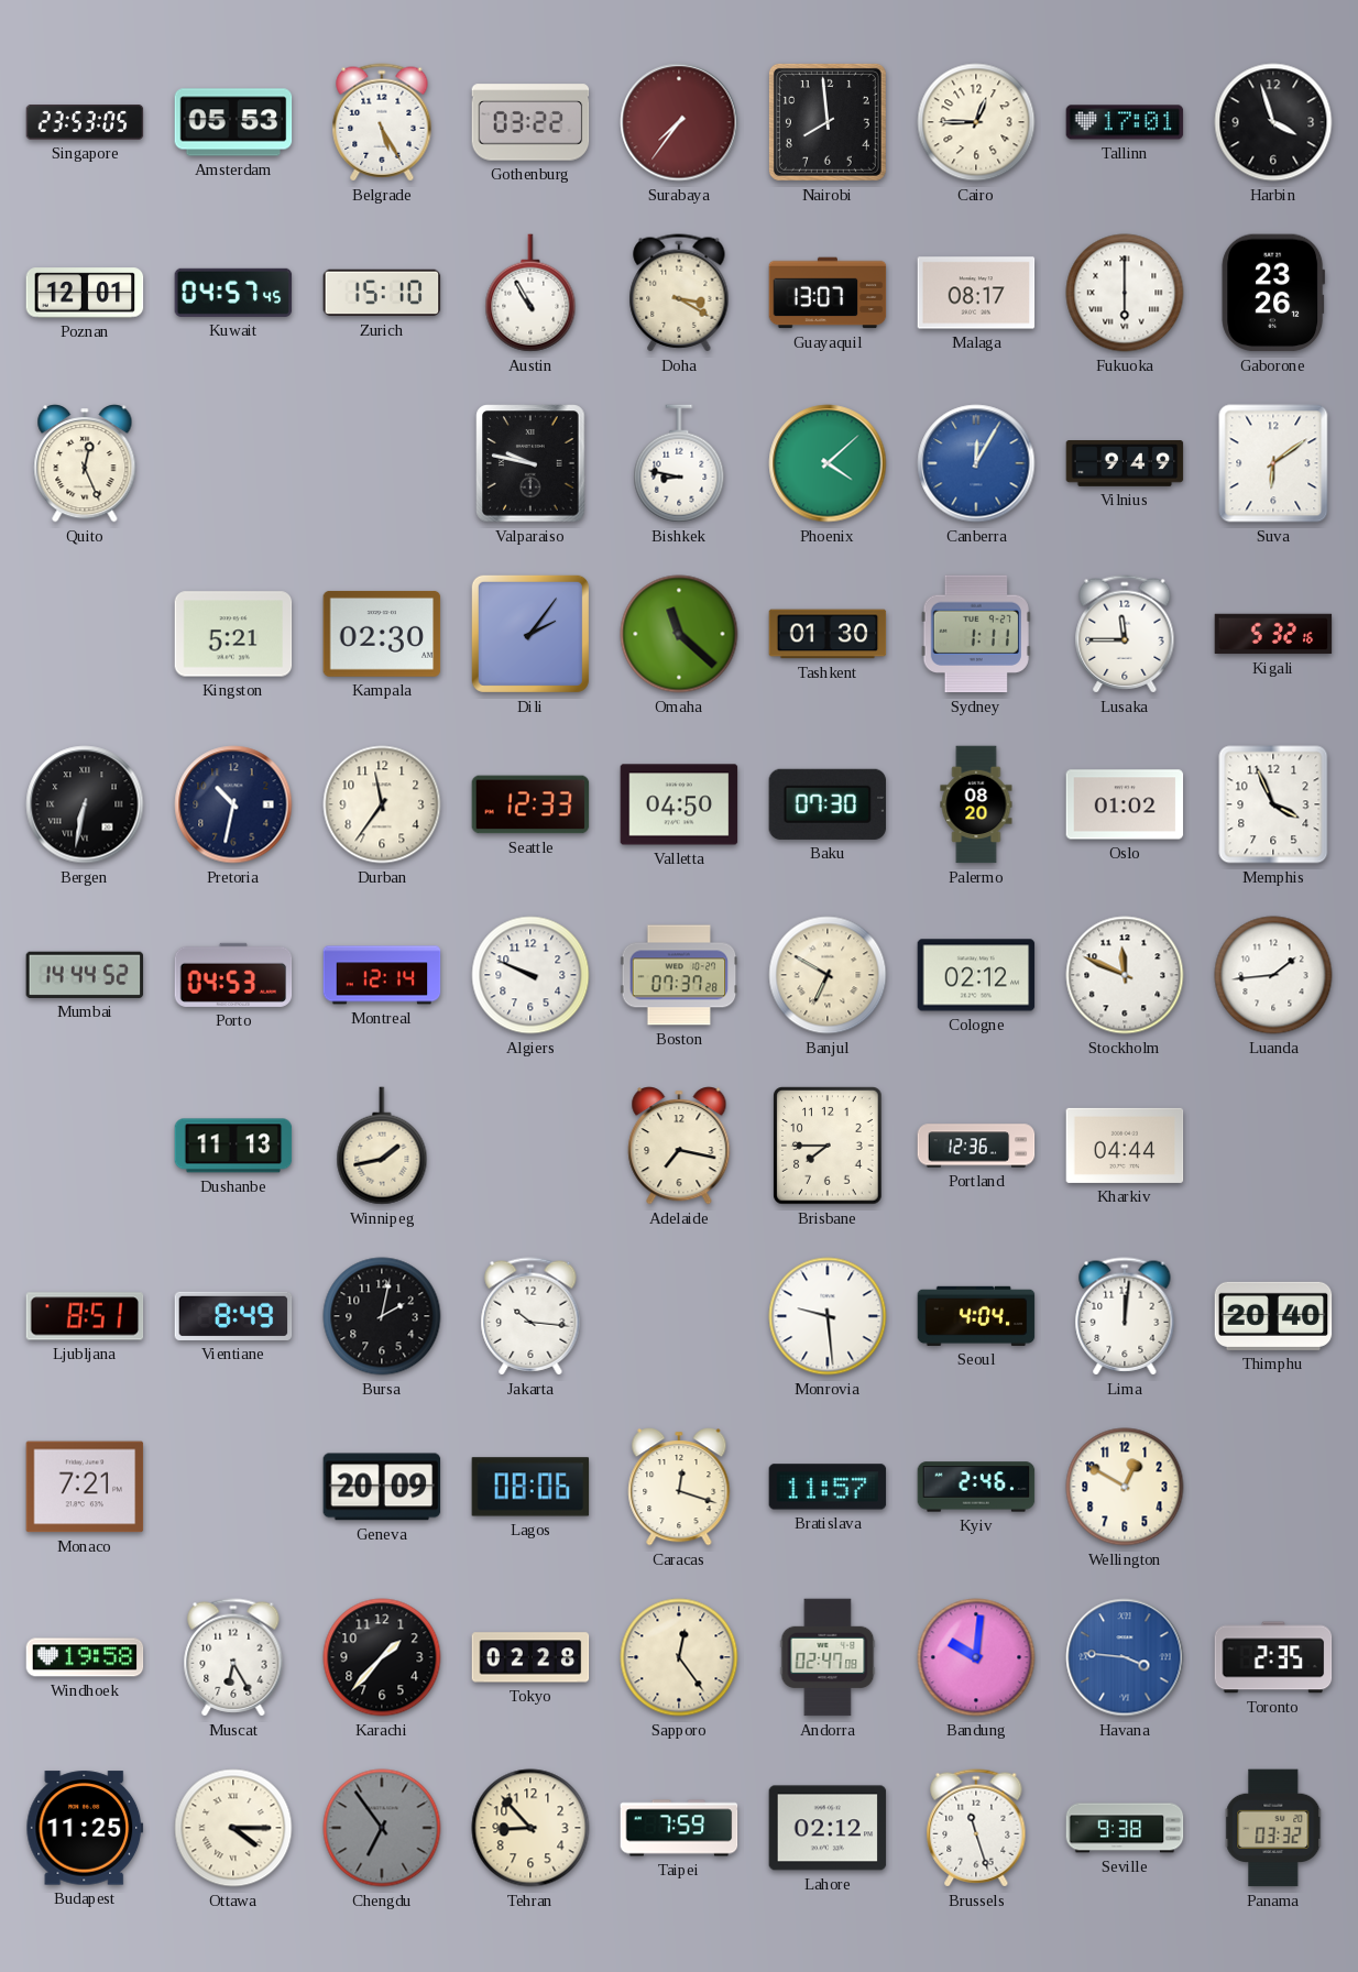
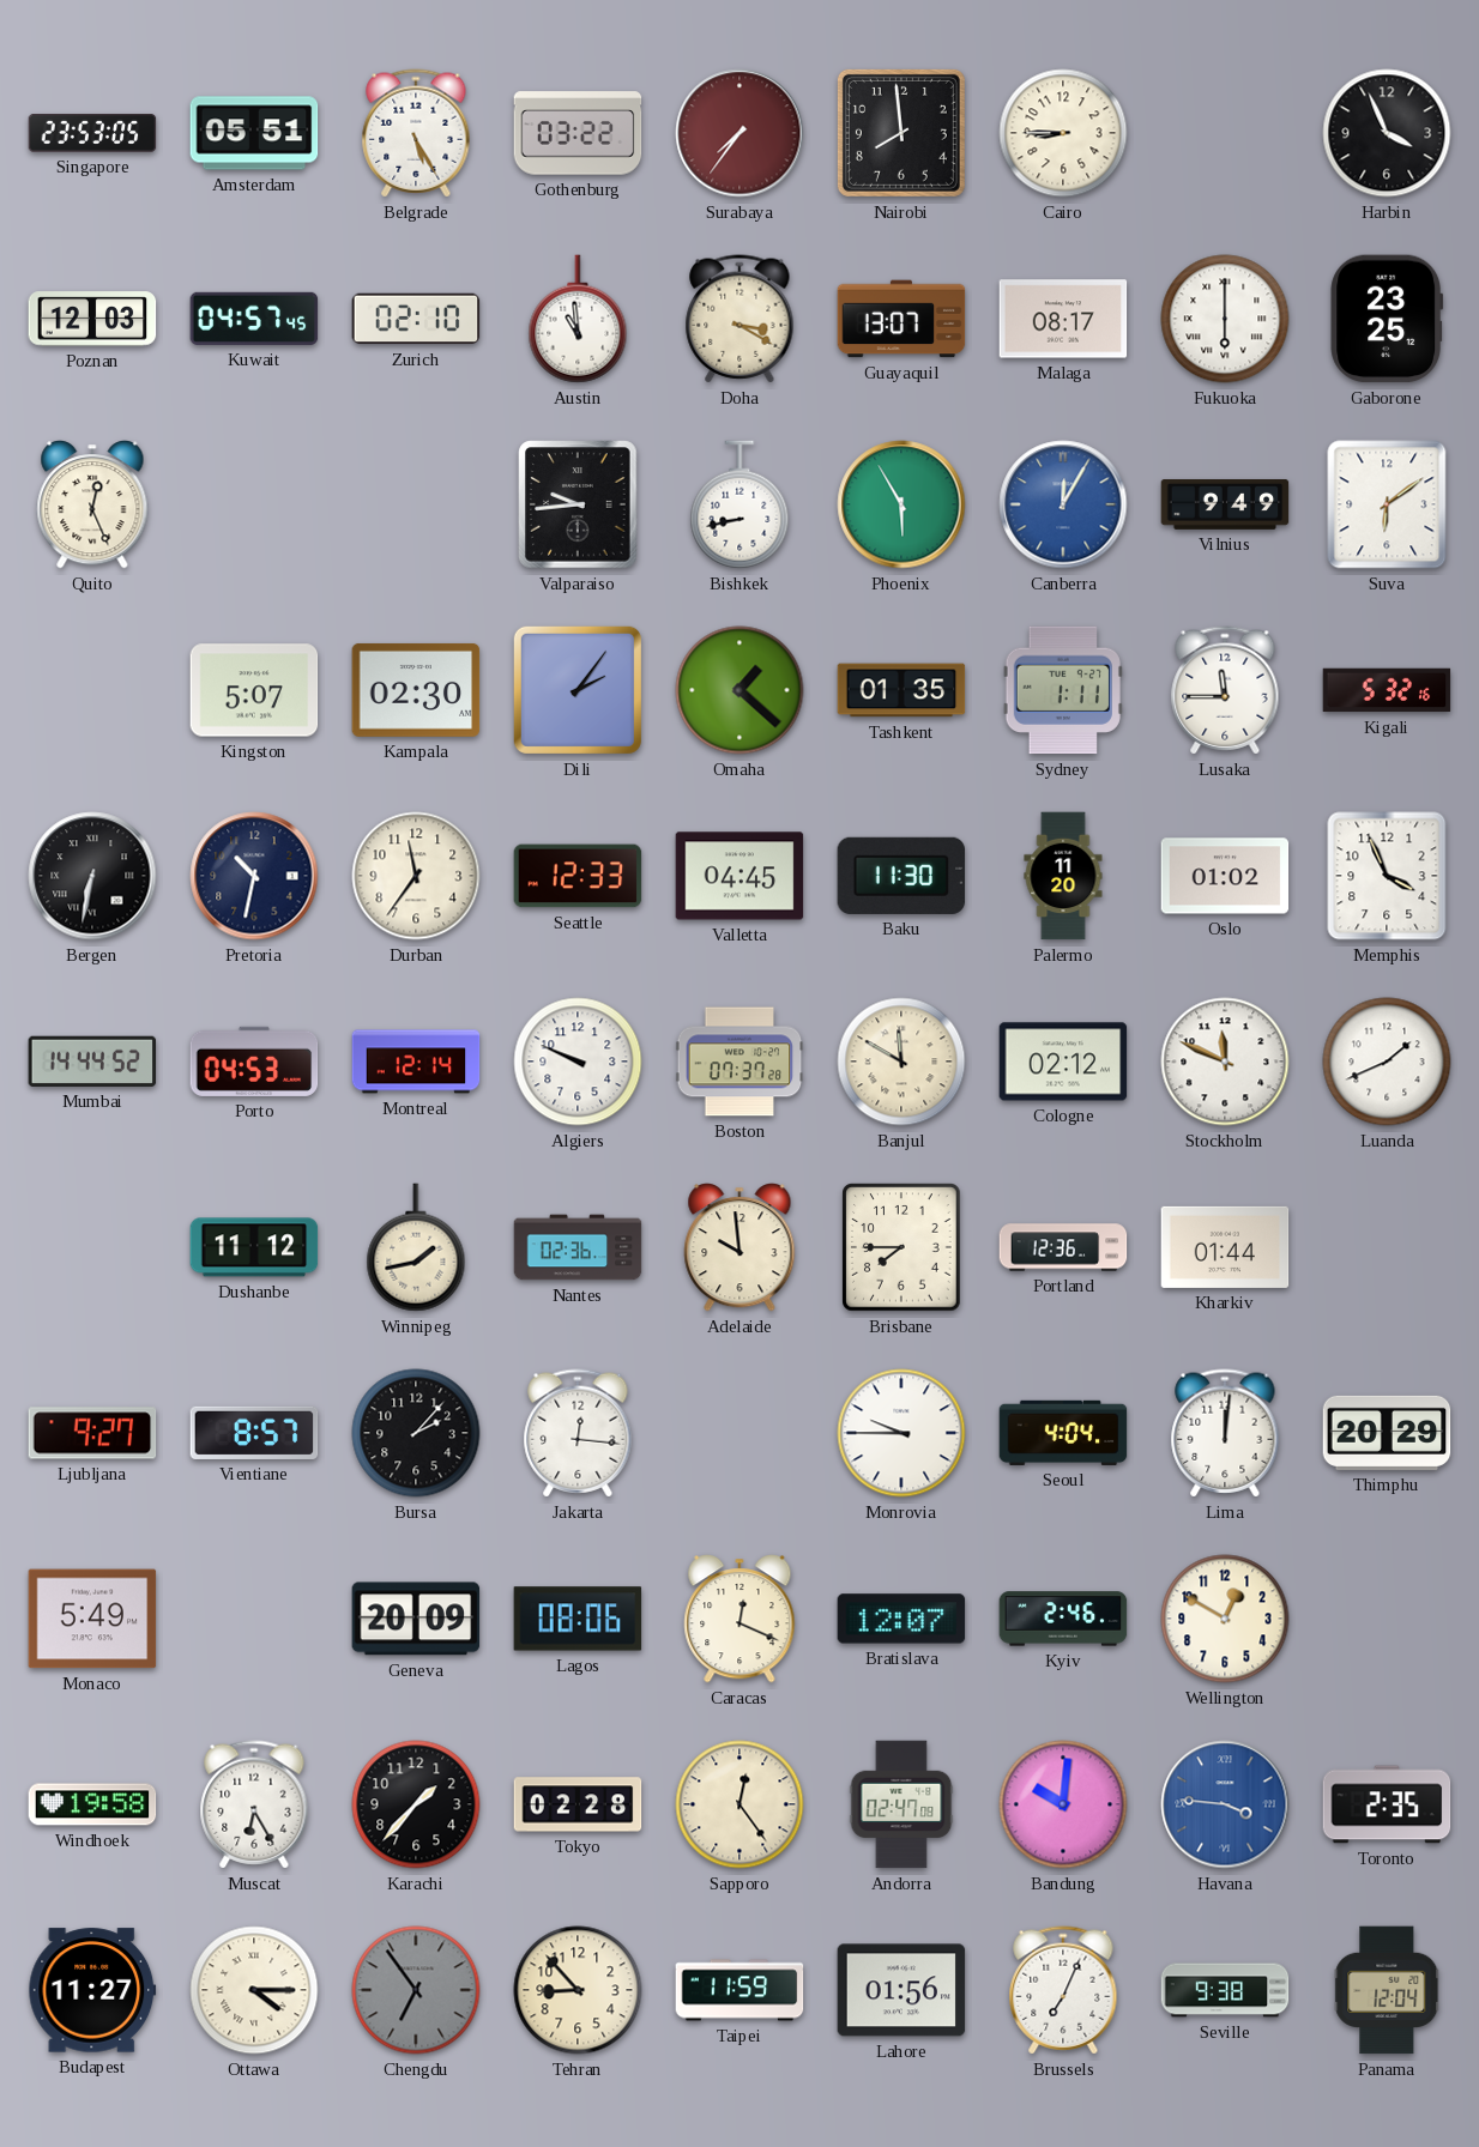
Amsterdam: 05:53 -> 05:51
Cairo: 12:45 -> 8:45
Tallinn: 17:01 -> none
Harbin: 3:57 -> 3:56
Poznan: 12:01 -> 12:03
Zurich: 15:10 -> 02:10
Austin: 10:55 -> 10:59
Gaborone: 23:26 -> 23:25
Valparaiso: 9:47 -> 9:44
Bishkek: 8:47 -> 8:43
Phoenix: 4:08 -> 5:55
Kingston: 5:21 -> 5:07
Omaha: 11:22 -> 1:22
Tashkent: 01:30 -> 01:35
Valletta: 04:50 -> 04:45
Baku: 07:30 -> 11:30
Palermo: 08:20 -> 11:20
Banjul: 6:50 -> 11:50
Luanda: 1:44 -> 1:41
Dushanbe: 11:13 -> 11:12
Nantes: none -> 02:36
Adelaide: 7:17 -> 9:59
Kharkiv: 04:44 -> 01:44
Ljubljana: 8:51 -> 9:27
Vientiane: 8:49 -> 8:57
Bursa: 2:02 -> 2:07
Jakarta: 10:16 -> 12:16
Monrovia: 9:29 -> 9:45
Thimphu: 20:40 -> 20:29
Monaco: 7:21 -> 5:49
Caracas: 12:18 -> 12:19
Bratislava: 11:57 -> 12:07
Budapest: 11:25 -> 11:27
Taipei: 7:59 -> 11:59
Lahore: 02:12 -> 01:56
Brussels: 11:27 -> 7:04
Panama: 03:32 -> 12:04
